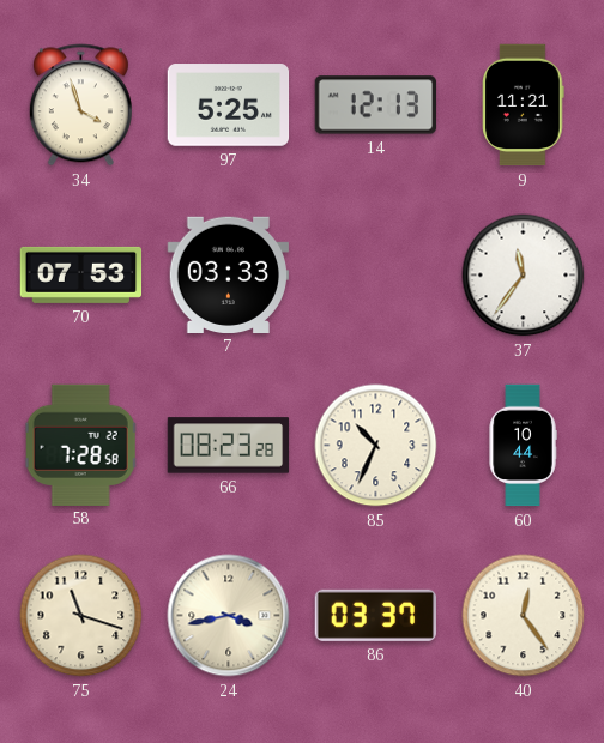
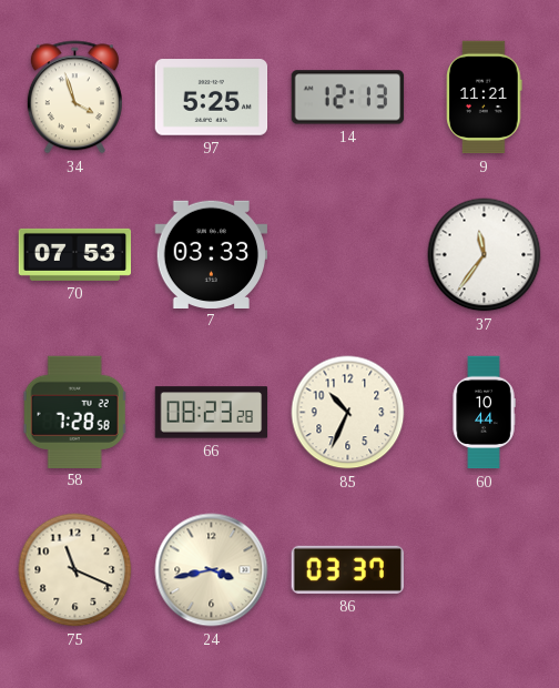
75: 11:18 -> 11:19
40: 12:24 -> none
